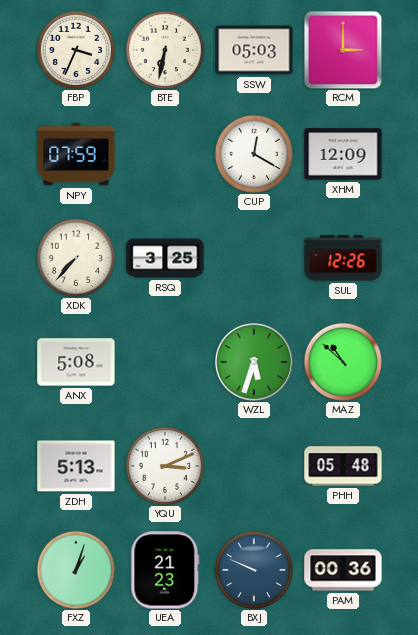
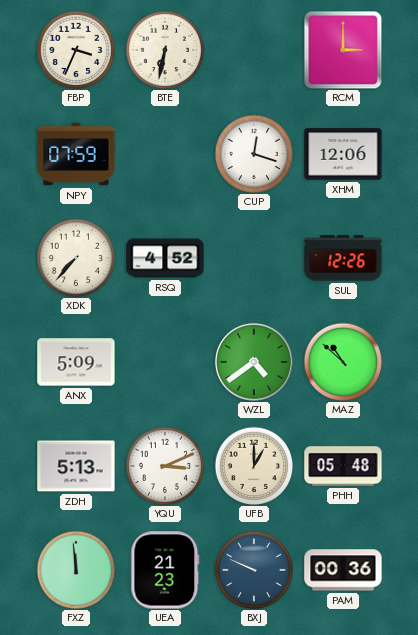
SSW: 05:03 -> none
CUP: 12:20 -> 12:18
XHM: 12:09 -> 12:06
RSQ: 3:25 -> 4:52
ANX: 5:08 -> 5:09
WZL: 5:33 -> 4:39
UFB: none -> 1:00
FXZ: 1:03 -> 11:59
